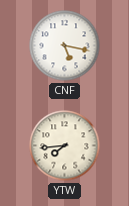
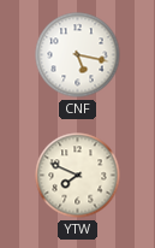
YTW: 7:44 -> 7:49
